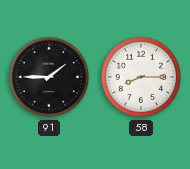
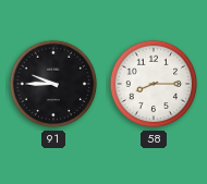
91: 1:45 -> 9:45
